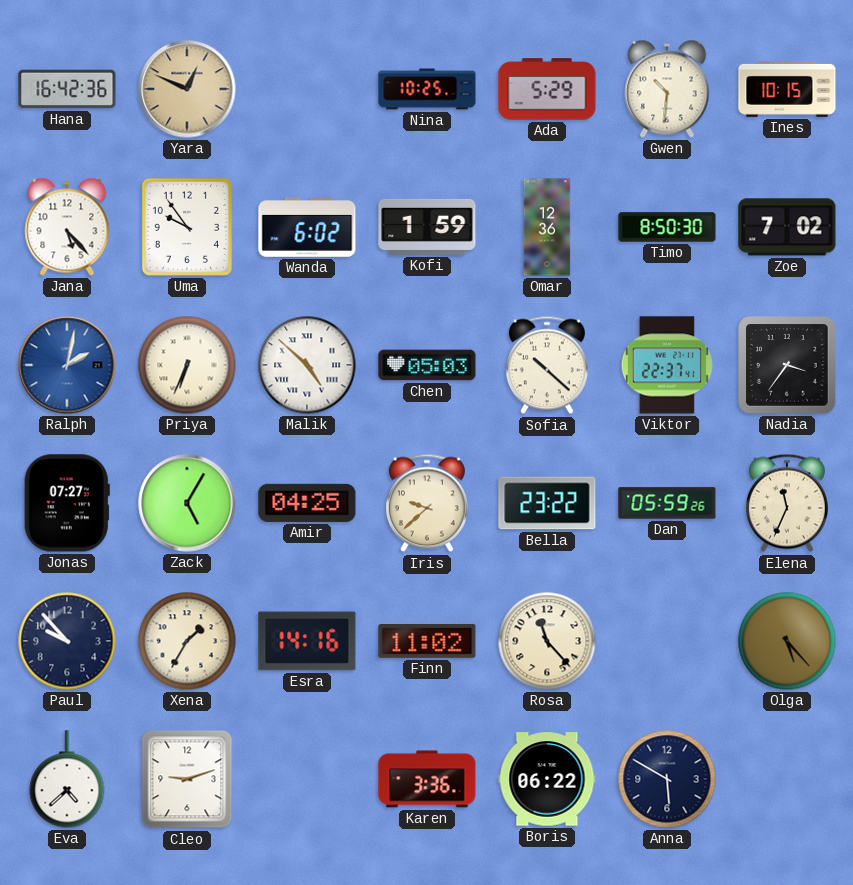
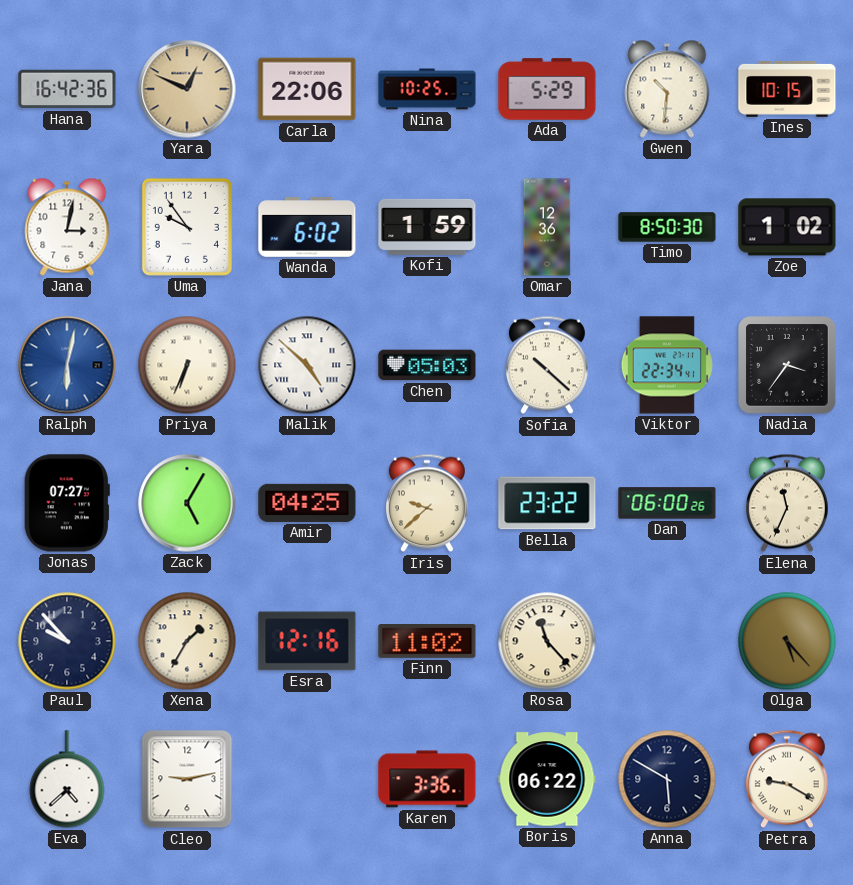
Carla: none -> 22:06
Jana: 5:23 -> 3:02
Zoe: 7:02 -> 1:02
Ralph: 2:02 -> 6:02
Viktor: 22:37 -> 22:34
Dan: 05:59 -> 06:00
Esra: 14:16 -> 12:16
Cleo: 9:12 -> 9:13
Petra: none -> 9:20
